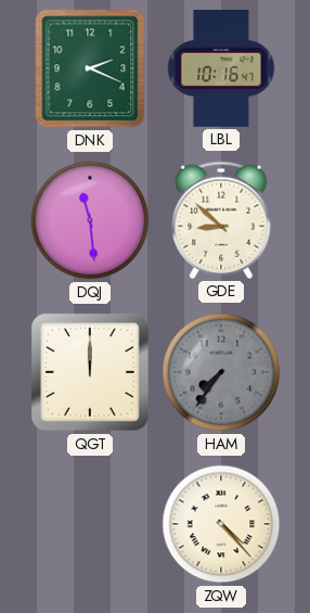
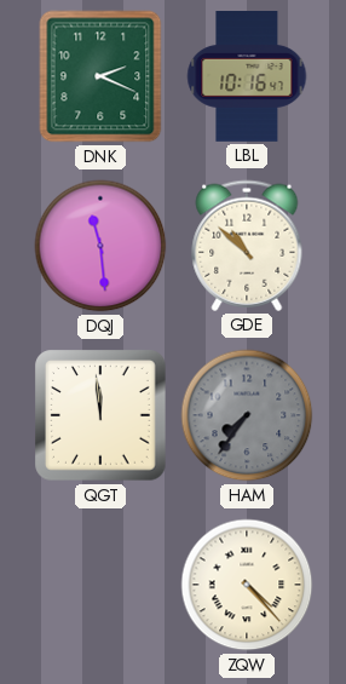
GDE: 8:52 -> 10:52
QGT: 12:00 -> 11:59
